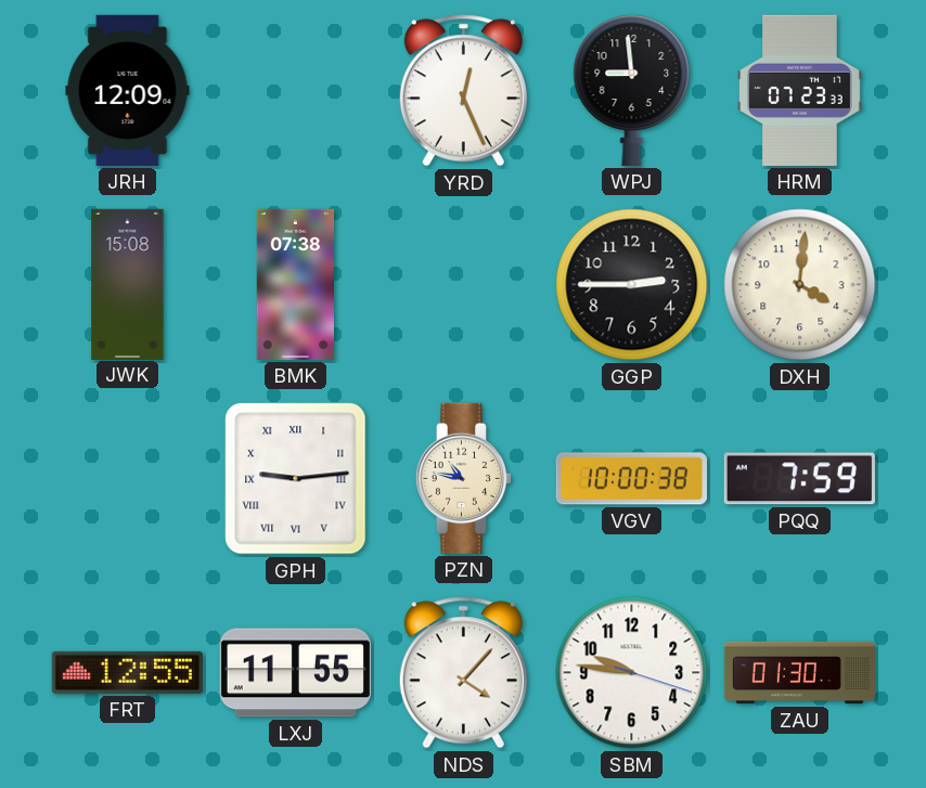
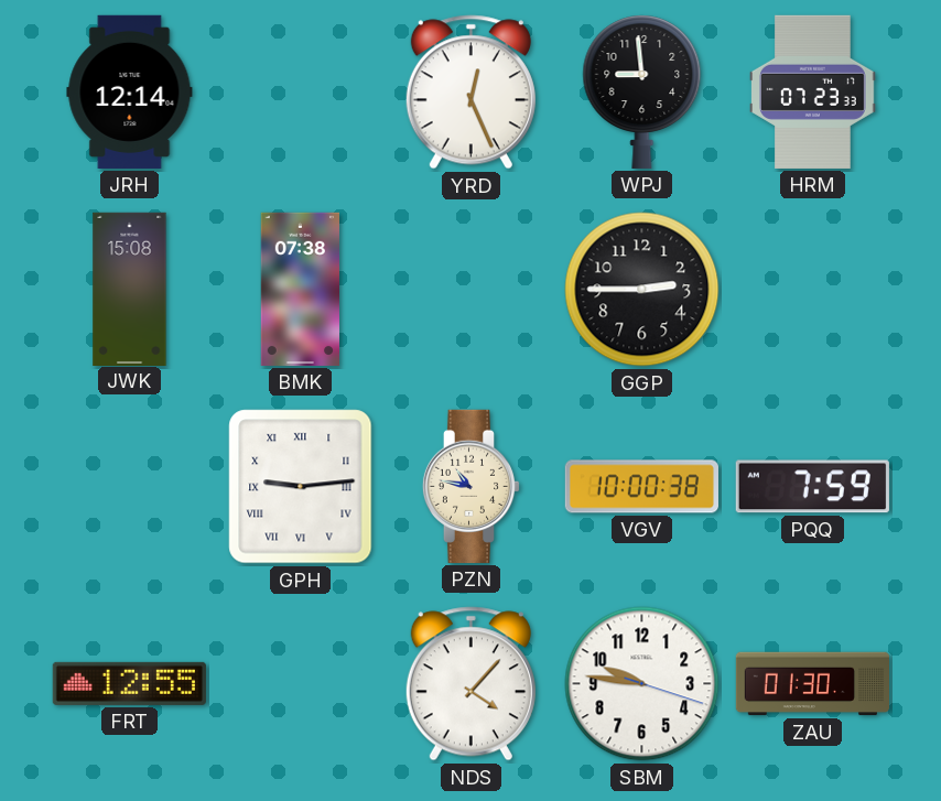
JRH: 12:09 -> 12:14
DXH: 4:01 -> none
LXJ: 11:55 -> none
